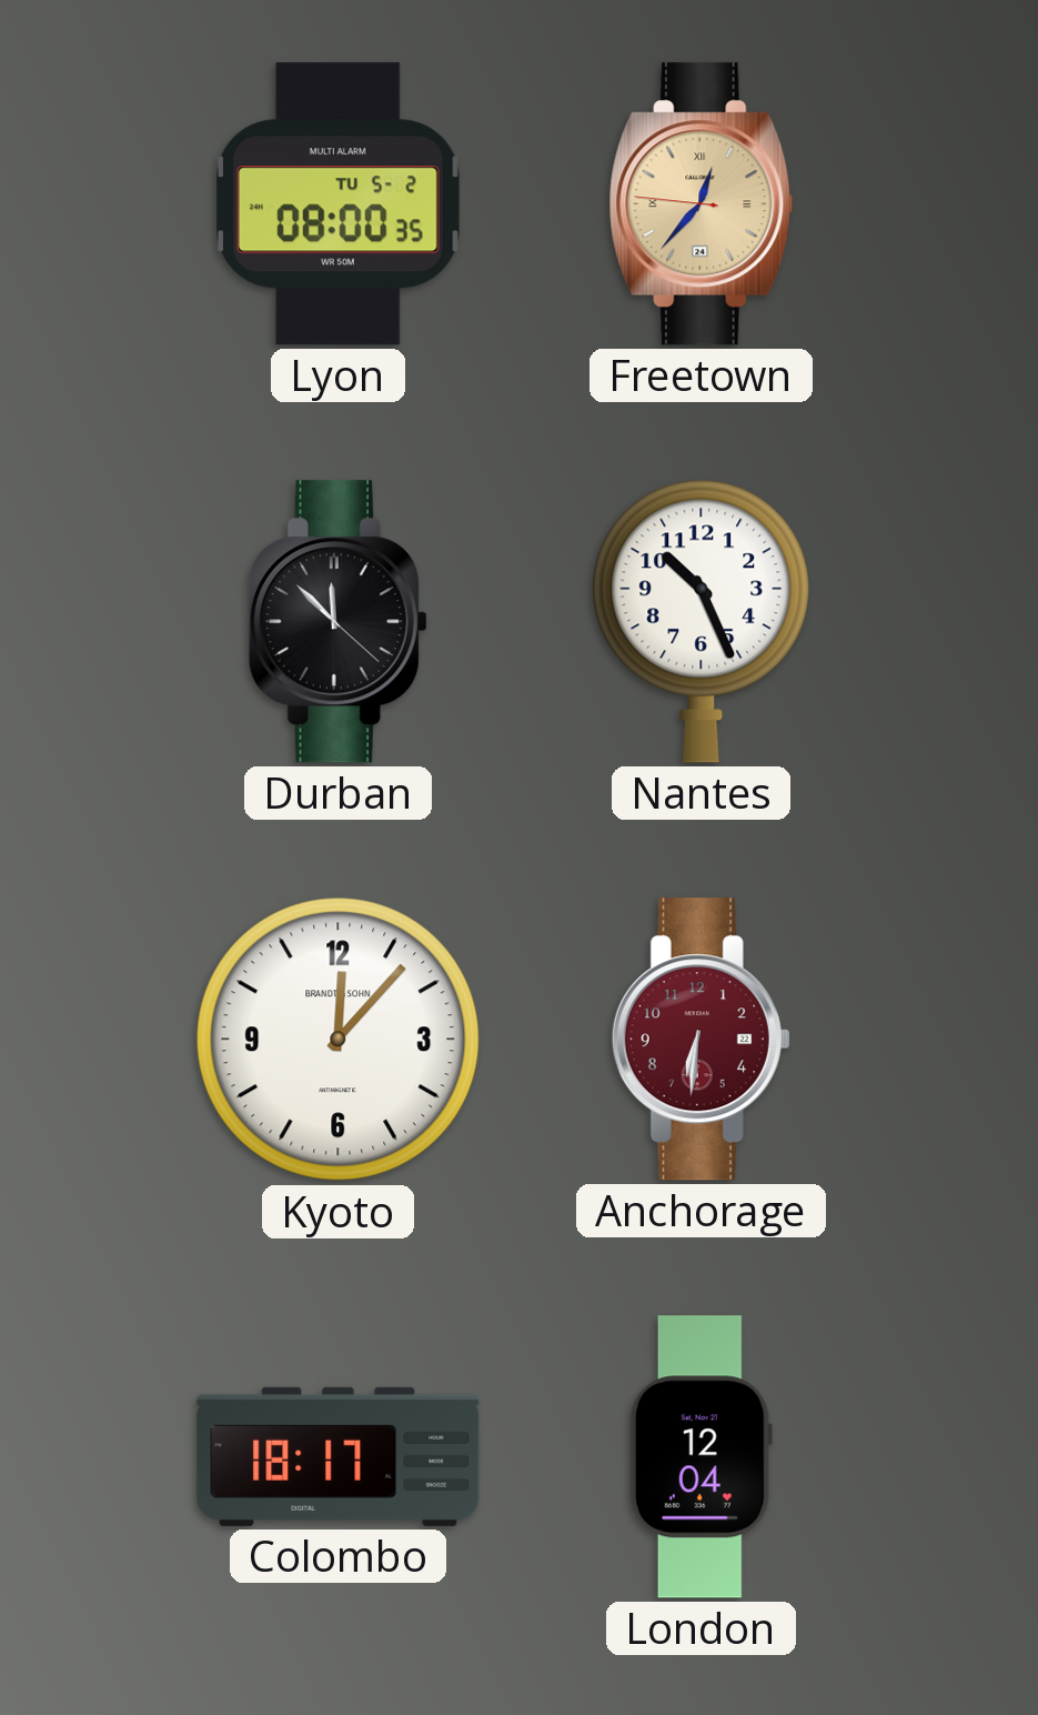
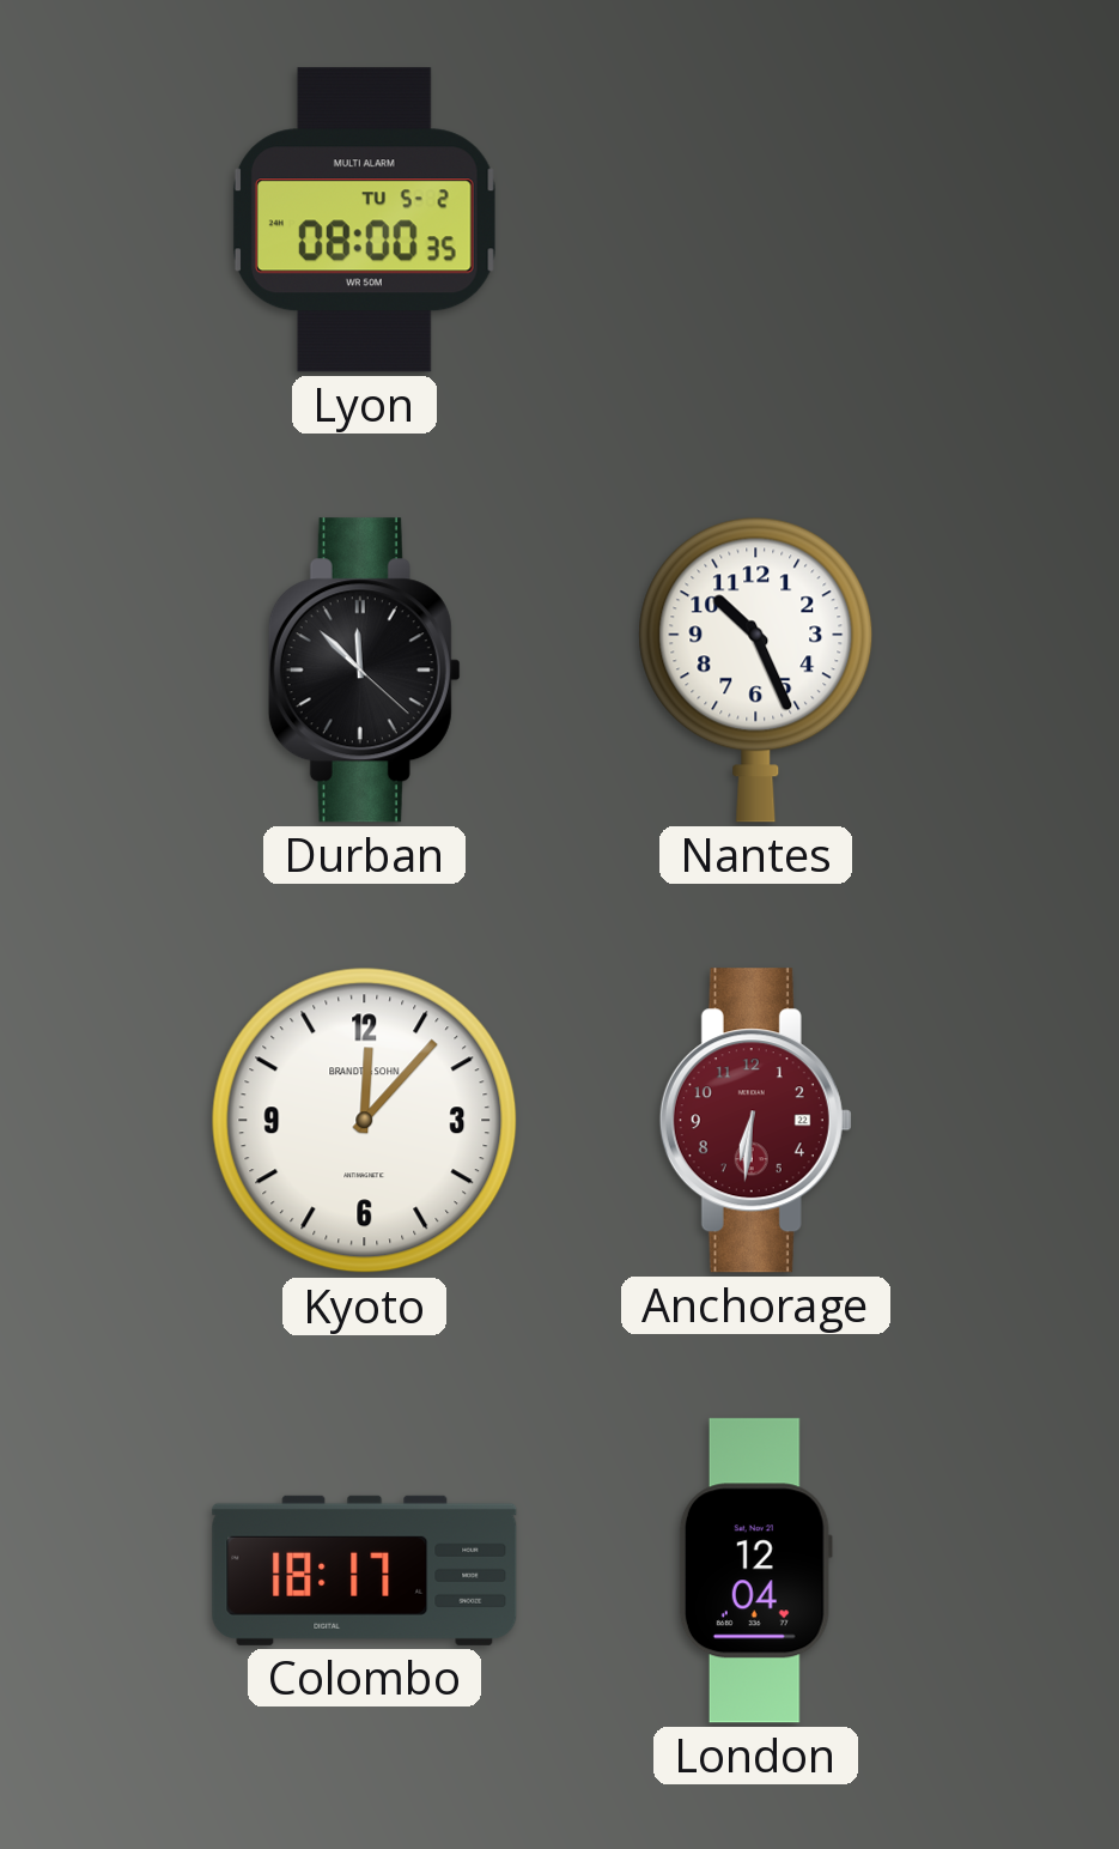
Freetown: 12:36 -> none
